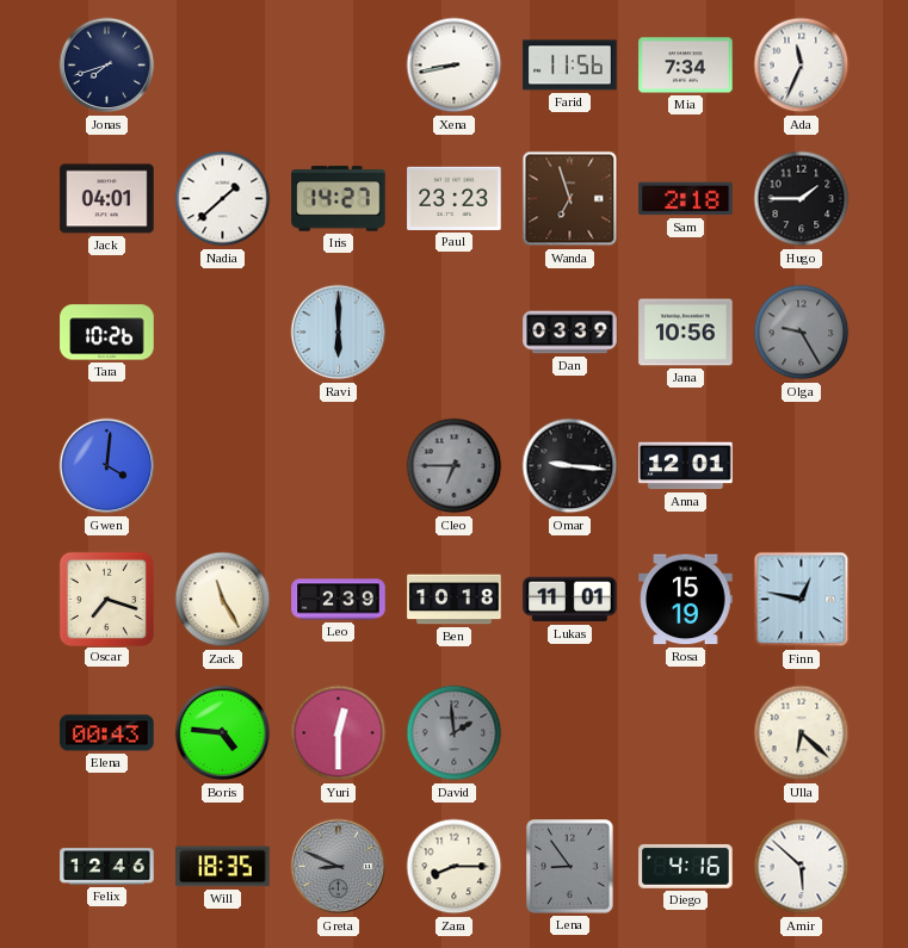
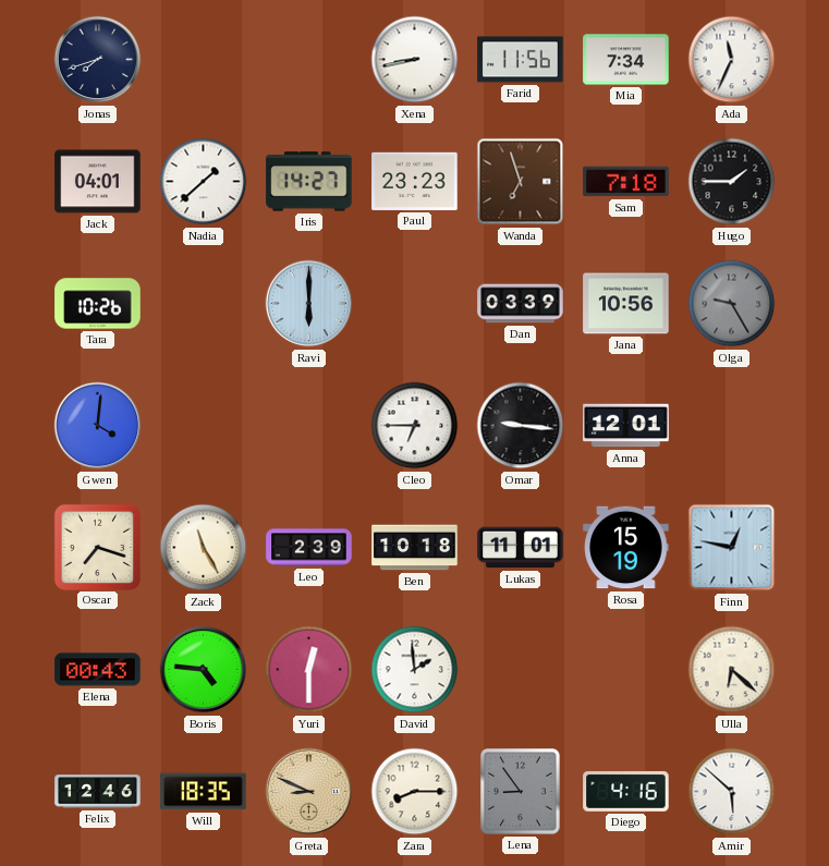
Sam: 2:18 -> 7:18
Cleo dial: grey -> white
David dial: grey -> white
Greta dial: grey -> champagne
